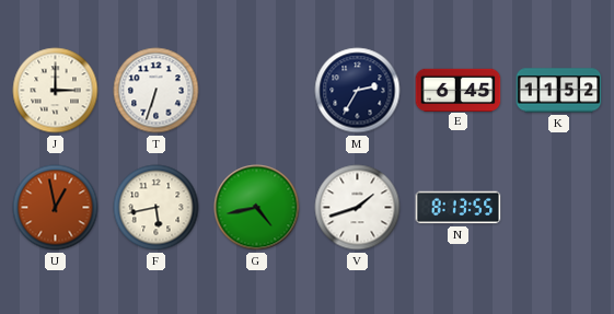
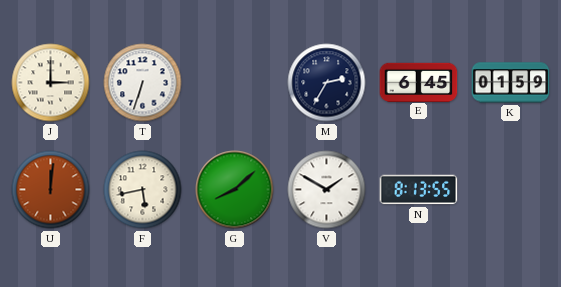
K: 11:52 -> 01:59
U: 12:58 -> 12:01
G: 4:43 -> 8:08
V: 1:42 -> 1:50
